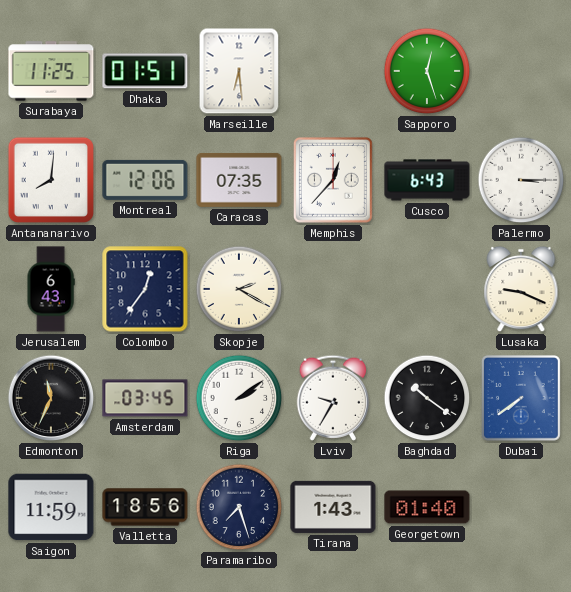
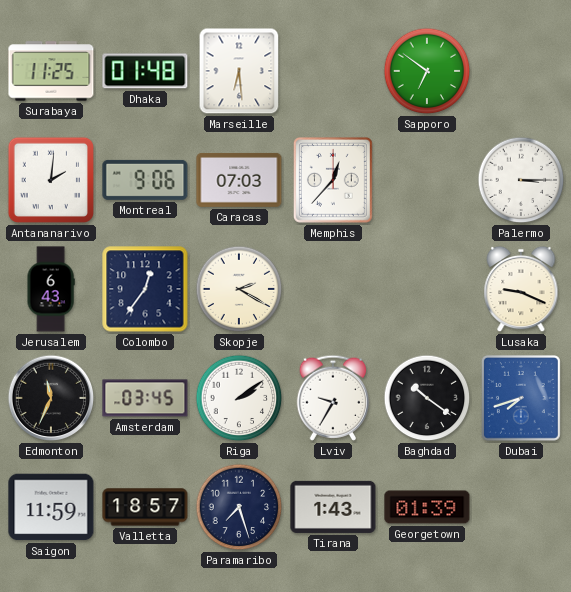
Dhaka: 01:51 -> 01:48
Sapporo: 12:27 -> 6:51
Antananarivo: 8:01 -> 2:01
Montreal: 12:06 -> 9:06
Caracas: 07:35 -> 07:03
Cusco: 6:43 -> none
Dubai: 7:39 -> 7:42
Valletta: 18:56 -> 18:57
Georgetown: 01:40 -> 01:39
